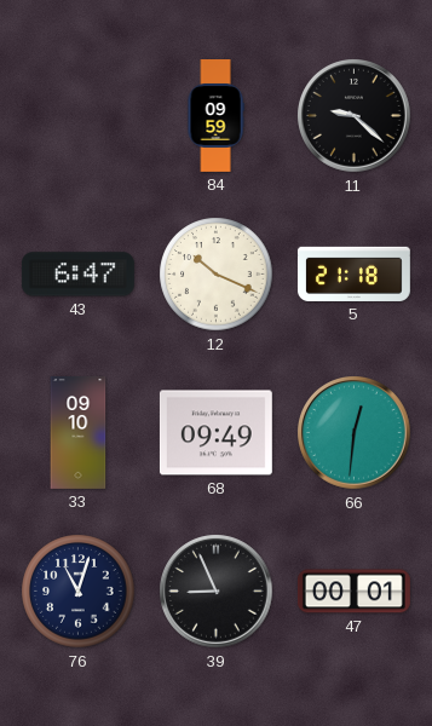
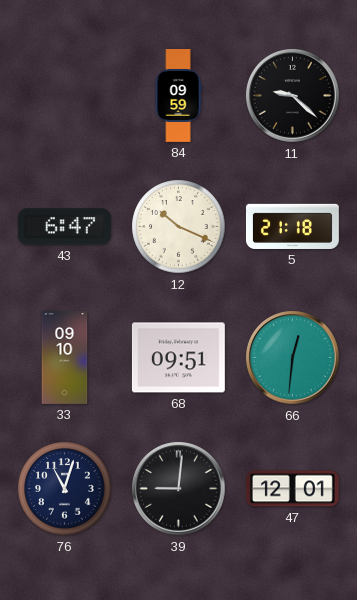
68: 09:49 -> 09:51
39: 8:56 -> 9:01
47: 00:01 -> 12:01
